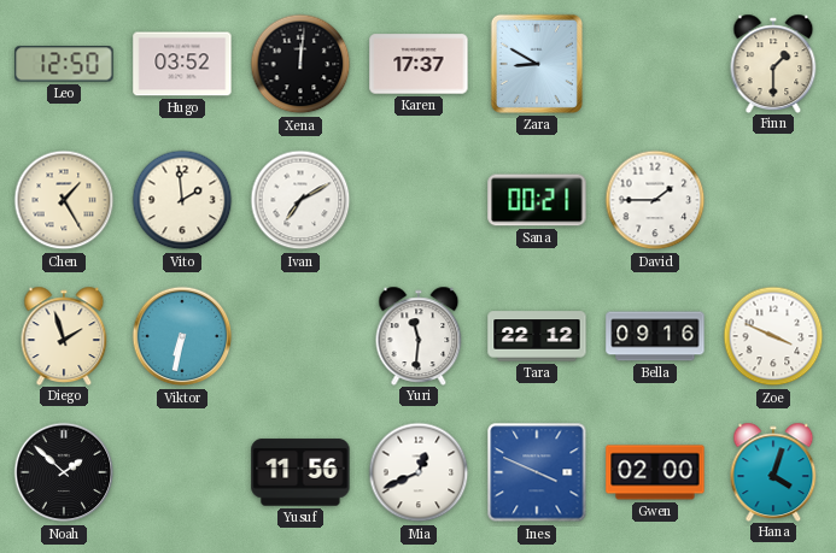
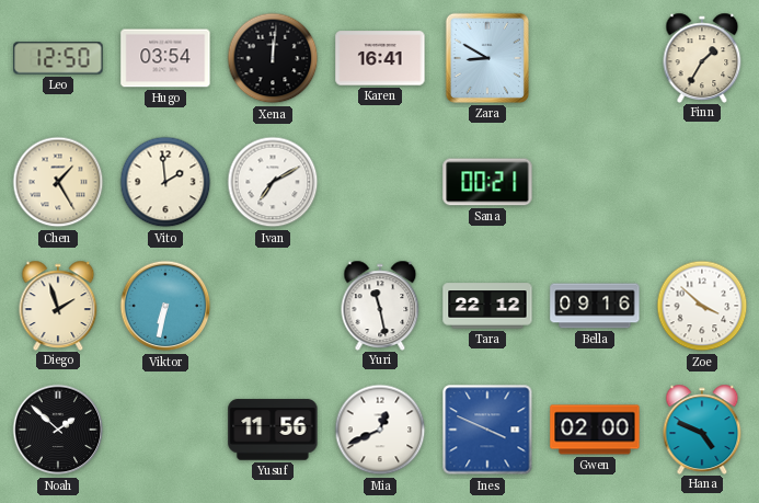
Hugo: 03:52 -> 03:54
Karen: 17:37 -> 16:41
Finn: 1:30 -> 1:35
David: 1:45 -> none
Yuri: 11:31 -> 11:28
Zoe: 3:49 -> 3:52
Hana: 4:03 -> 4:49
